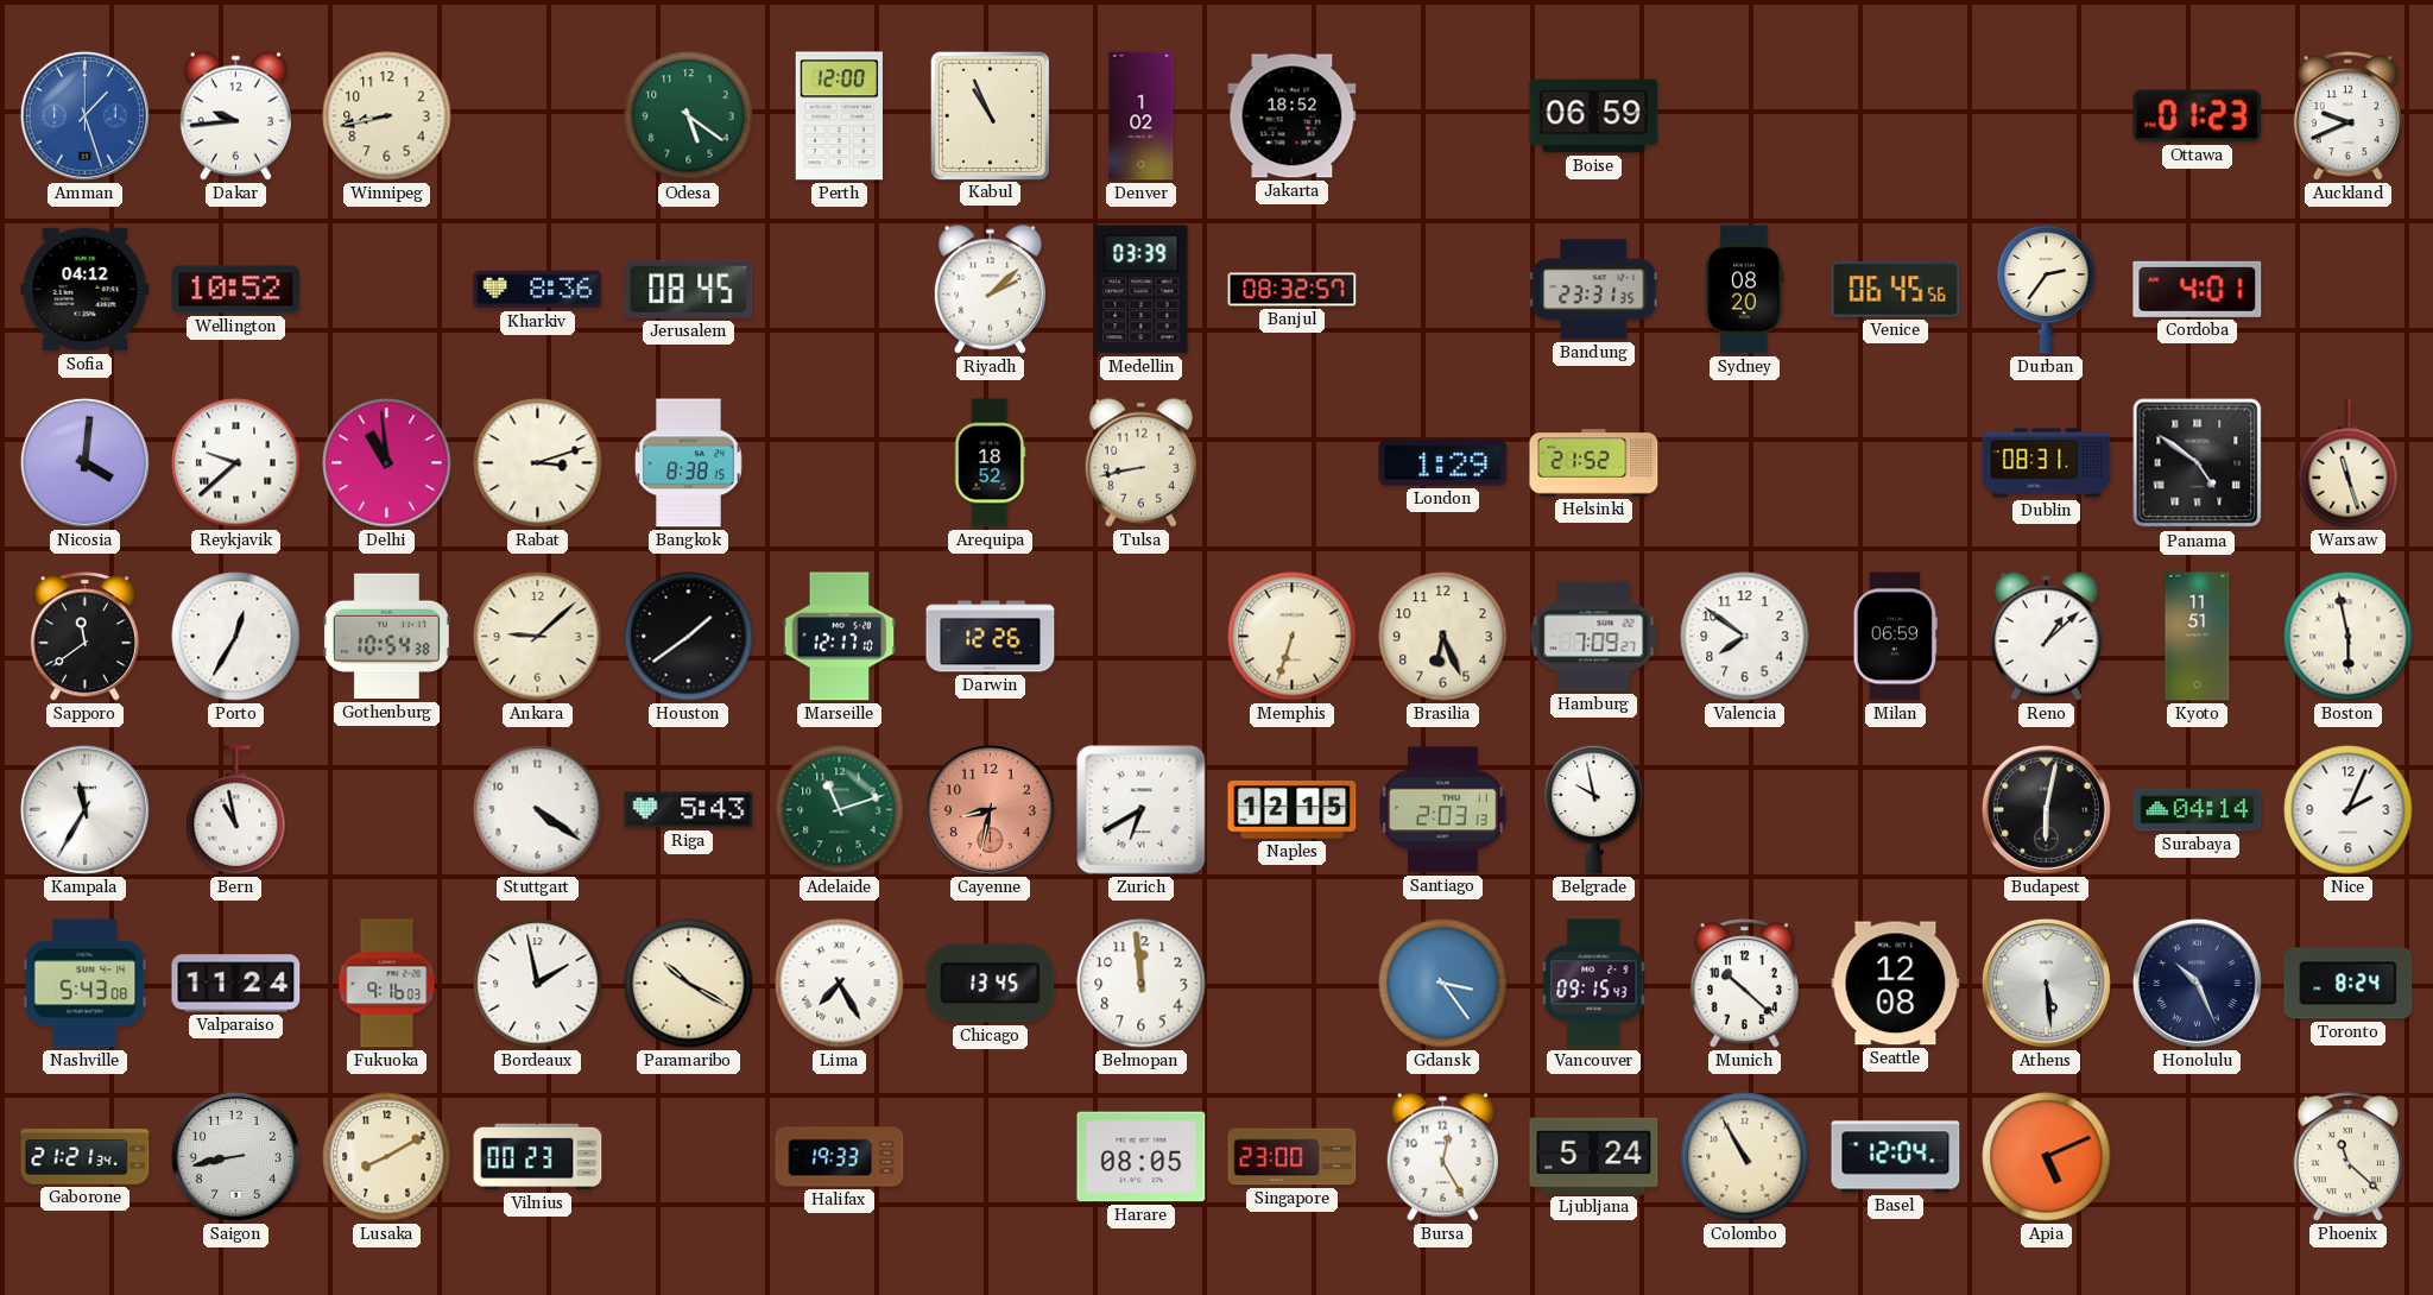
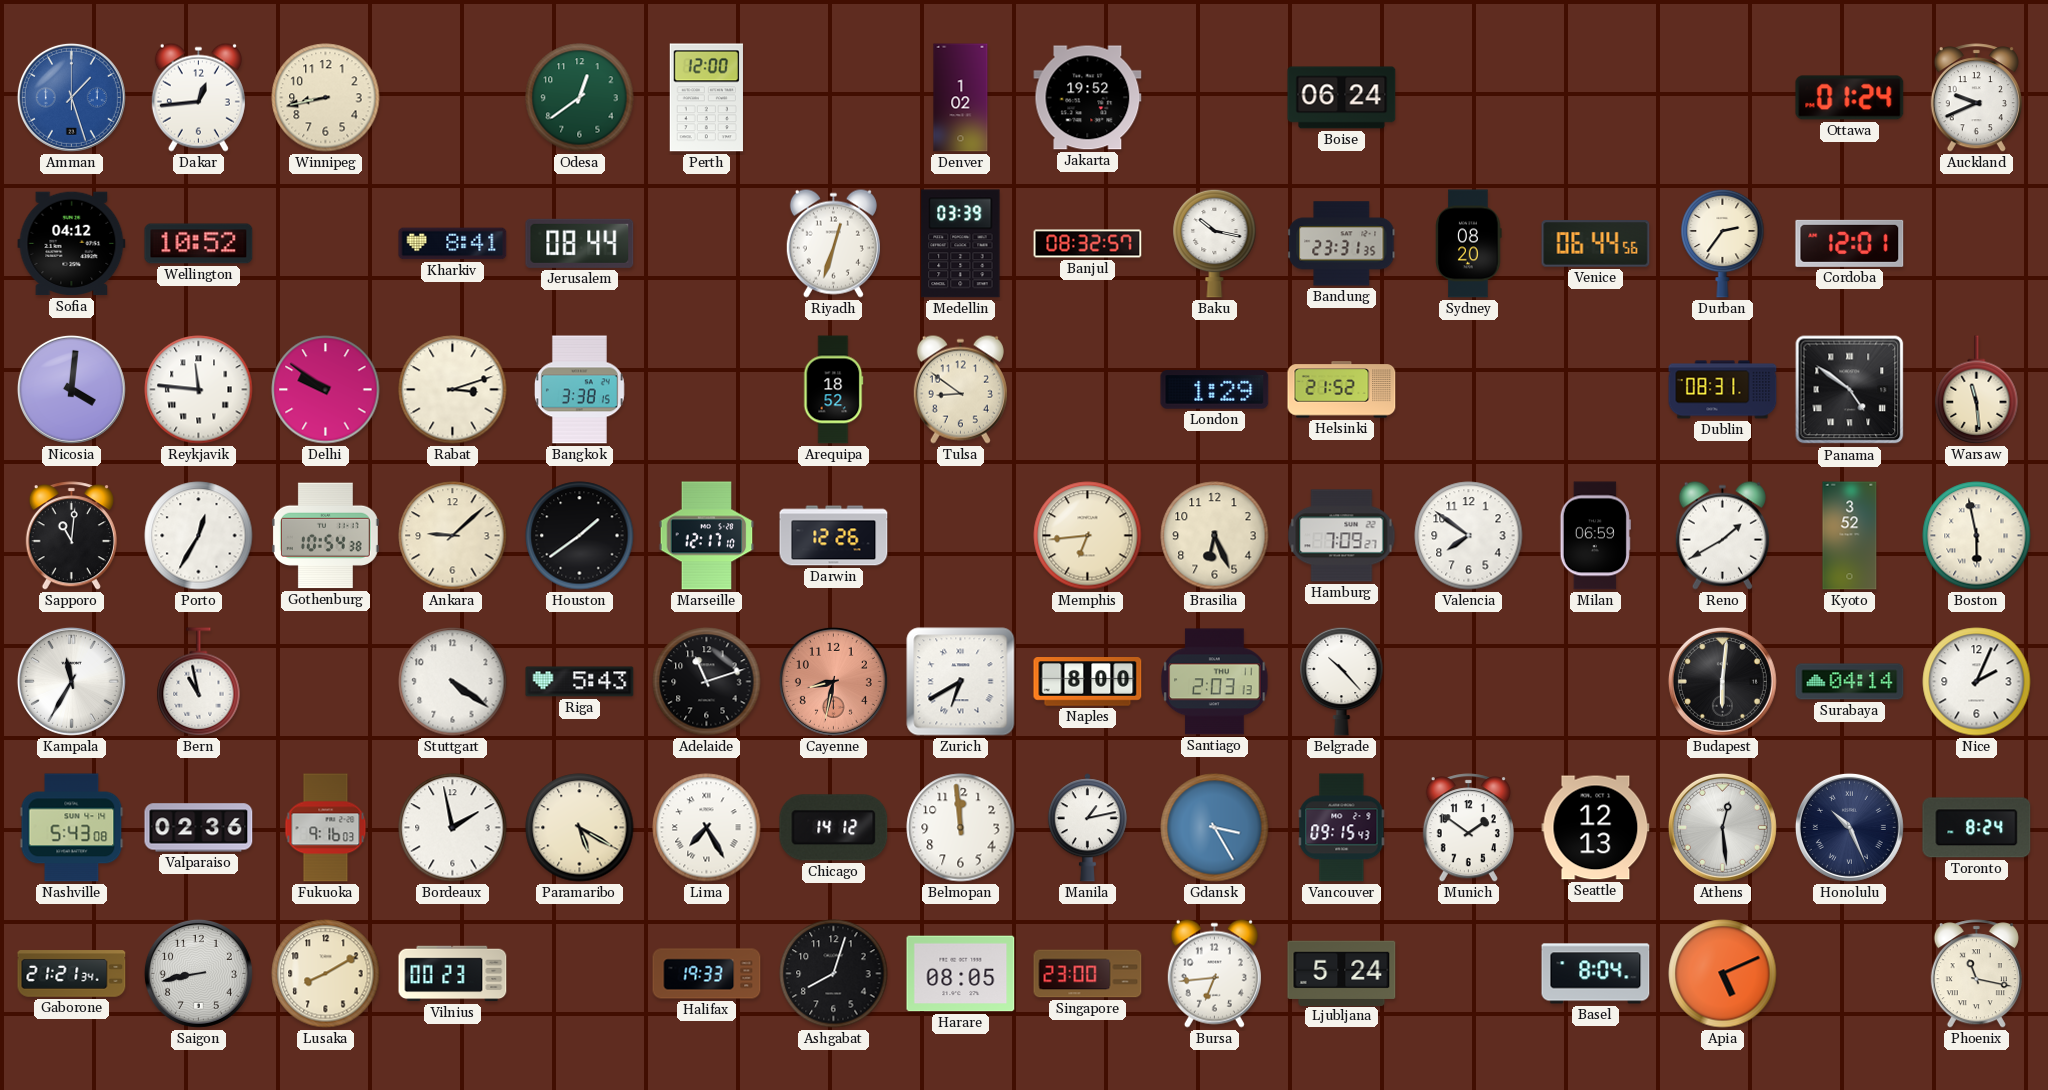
Dakar: 9:44 -> 12:44
Odesa: 5:21 -> 12:39
Kabul: 10:56 -> none
Jakarta: 18:52 -> 19:52
Boise: 06:59 -> 06:24
Ottawa: 01:23 -> 01:24
Kharkiv: 8:36 -> 8:41
Jerusalem: 08:45 -> 08:44
Riyadh: 2:08 -> 12:33
Baku: none -> 10:17
Venice: 06:45 -> 06:44
Cordoba: 4:01 -> 12:01
Reykjavik: 9:38 -> 11:46
Delhi: 10:59 -> 9:51
Bangkok: 8:38 -> 3:38
Tulsa: 8:43 -> 8:51
Warsaw: 11:27 -> 11:29
Sapporo: 11:39 -> 11:01
Memphis: 6:33 -> 6:44
Reno: 1:08 -> 1:40
Kyoto: 11:51 -> 3:52
Adelaide dial: green -> black
Naples: 12:15 -> 8:00
Belgrade: 9:58 -> 10:23
Budapest: 6:02 -> 6:01
Valparaiso: 11:24 -> 02:36
Paramaribo: 10:20 -> 5:20
Chicago: 13:45 -> 14:12
Manila: none -> 1:13
Gdansk: 3:24 -> 3:25
Munich: 10:22 -> 1:51
Seattle: 12:08 -> 12:13
Athens: 5:29 -> 12:29
Ashgabat: none -> 8:03
Bursa: 12:25 -> 6:44
Colombo: 10:55 -> none
Basel: 12:04 -> 8:04
Phoenix: 11:22 -> 11:17
